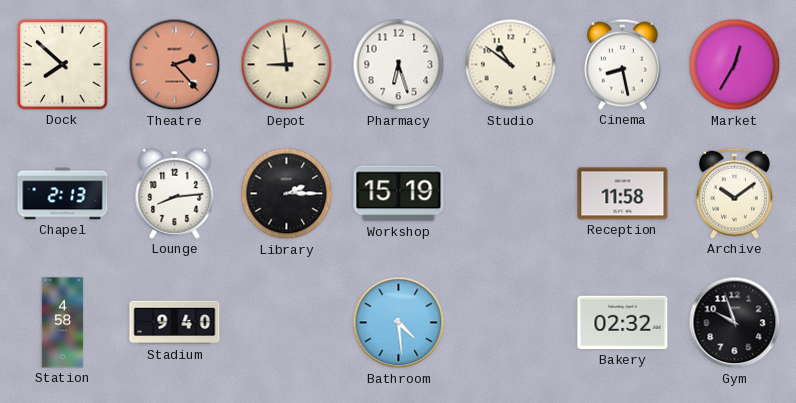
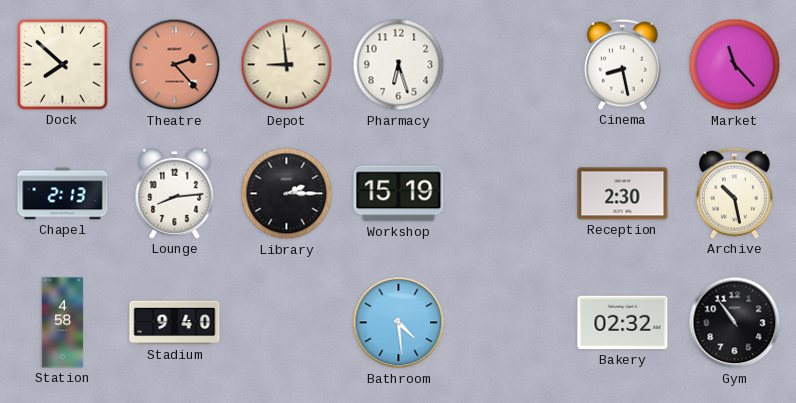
Studio: 10:51 -> none
Market: 12:35 -> 11:23
Reception: 11:58 -> 2:30
Archive: 10:09 -> 10:28
Gym: 9:57 -> 10:54
